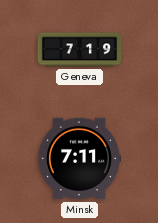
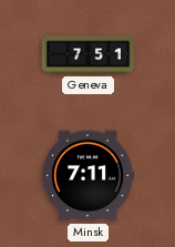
Geneva: 7:19 -> 7:51
